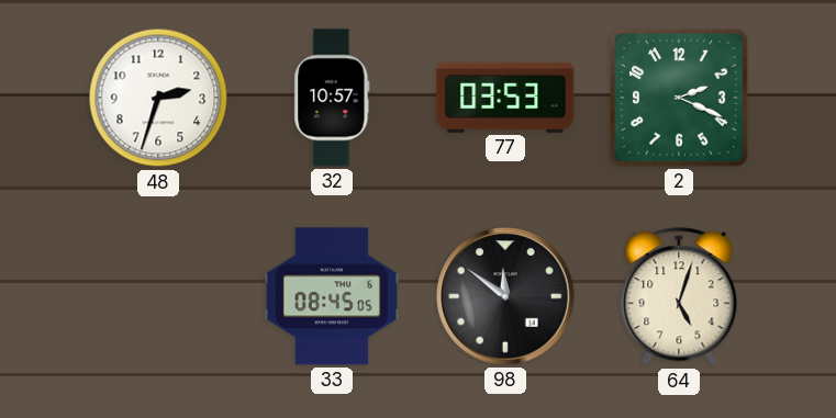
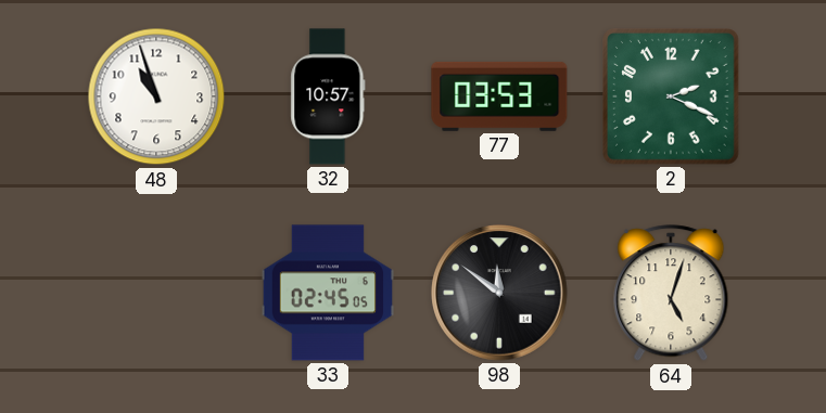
48: 2:33 -> 10:57
33: 08:45 -> 02:45
